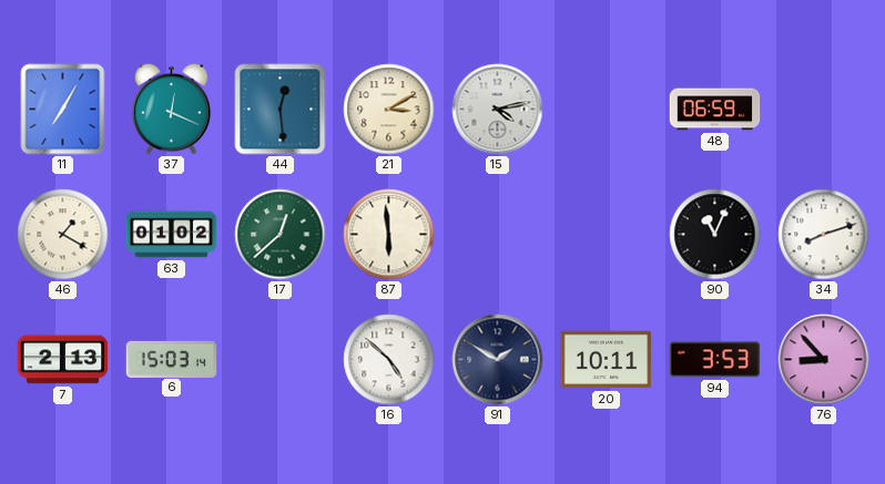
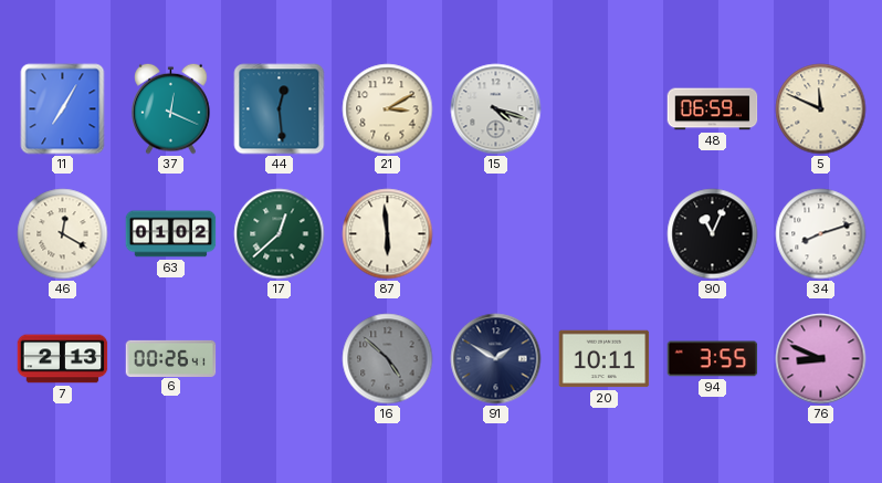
15: 4:13 -> 4:18
5: none -> 11:49
46: 1:20 -> 12:20
6: 15:03 -> 00:26
16 dial: white -> grey
94: 3:53 -> 3:55
76: 8:53 -> 8:49
